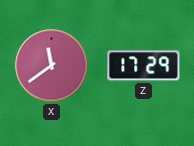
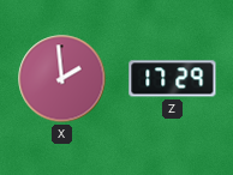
X: 11:39 -> 1:59
